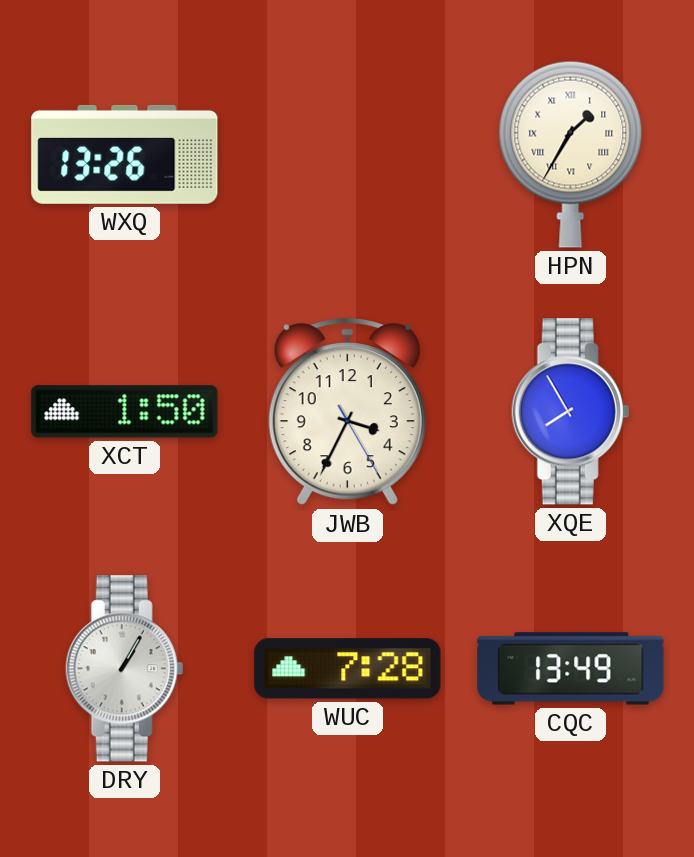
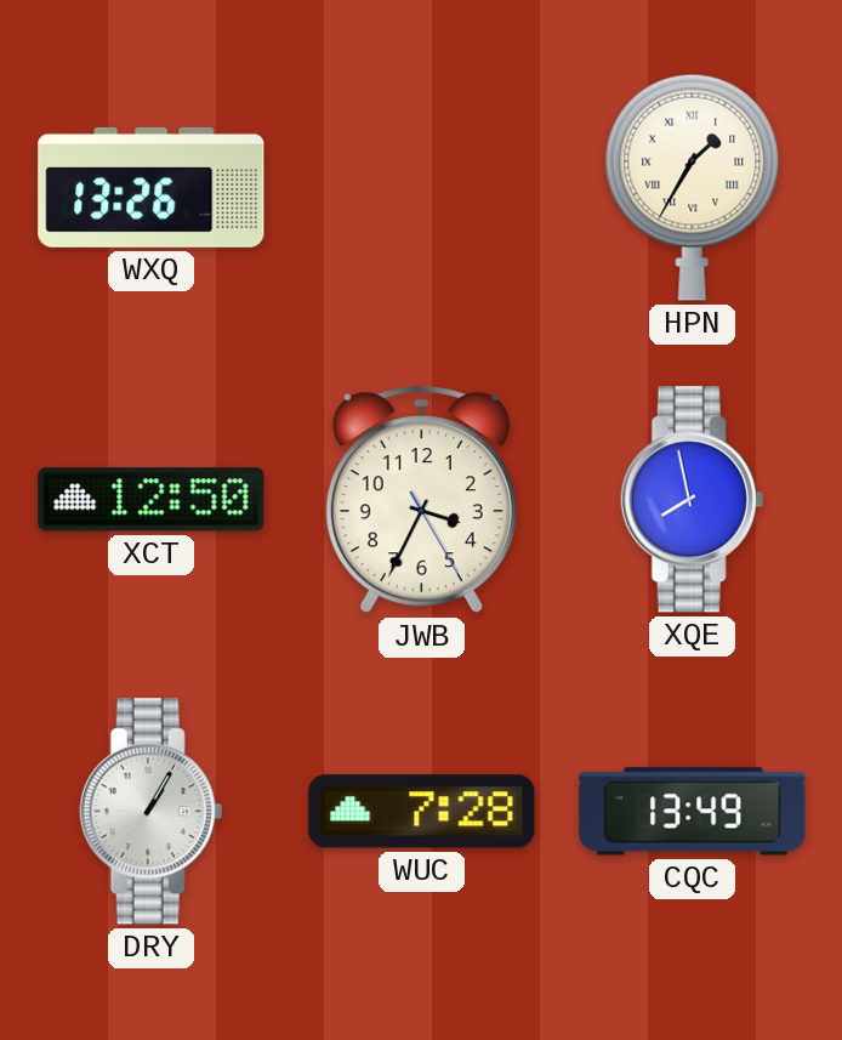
XCT: 1:50 -> 12:50
XQE: 7:55 -> 7:58
